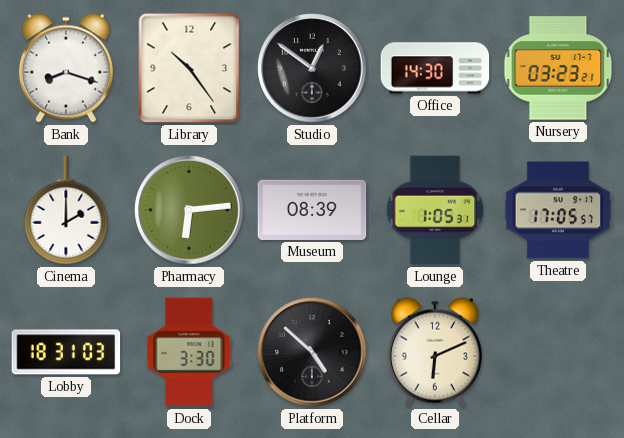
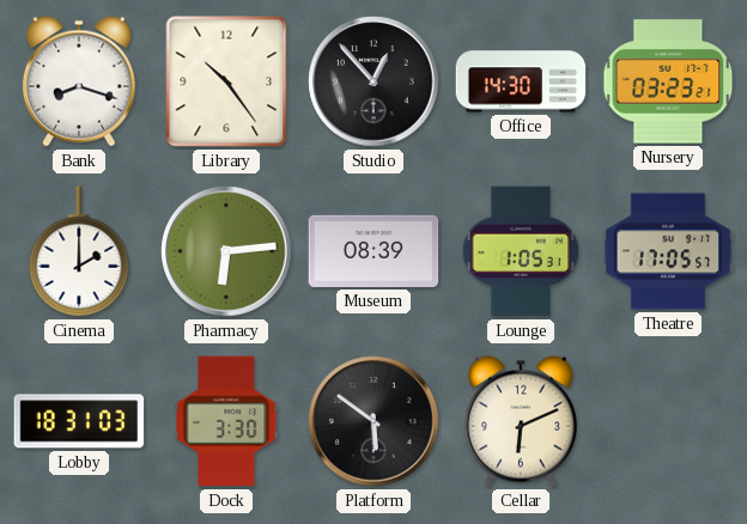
Studio: 12:51 -> 12:53
Platform: 4:52 -> 5:51
